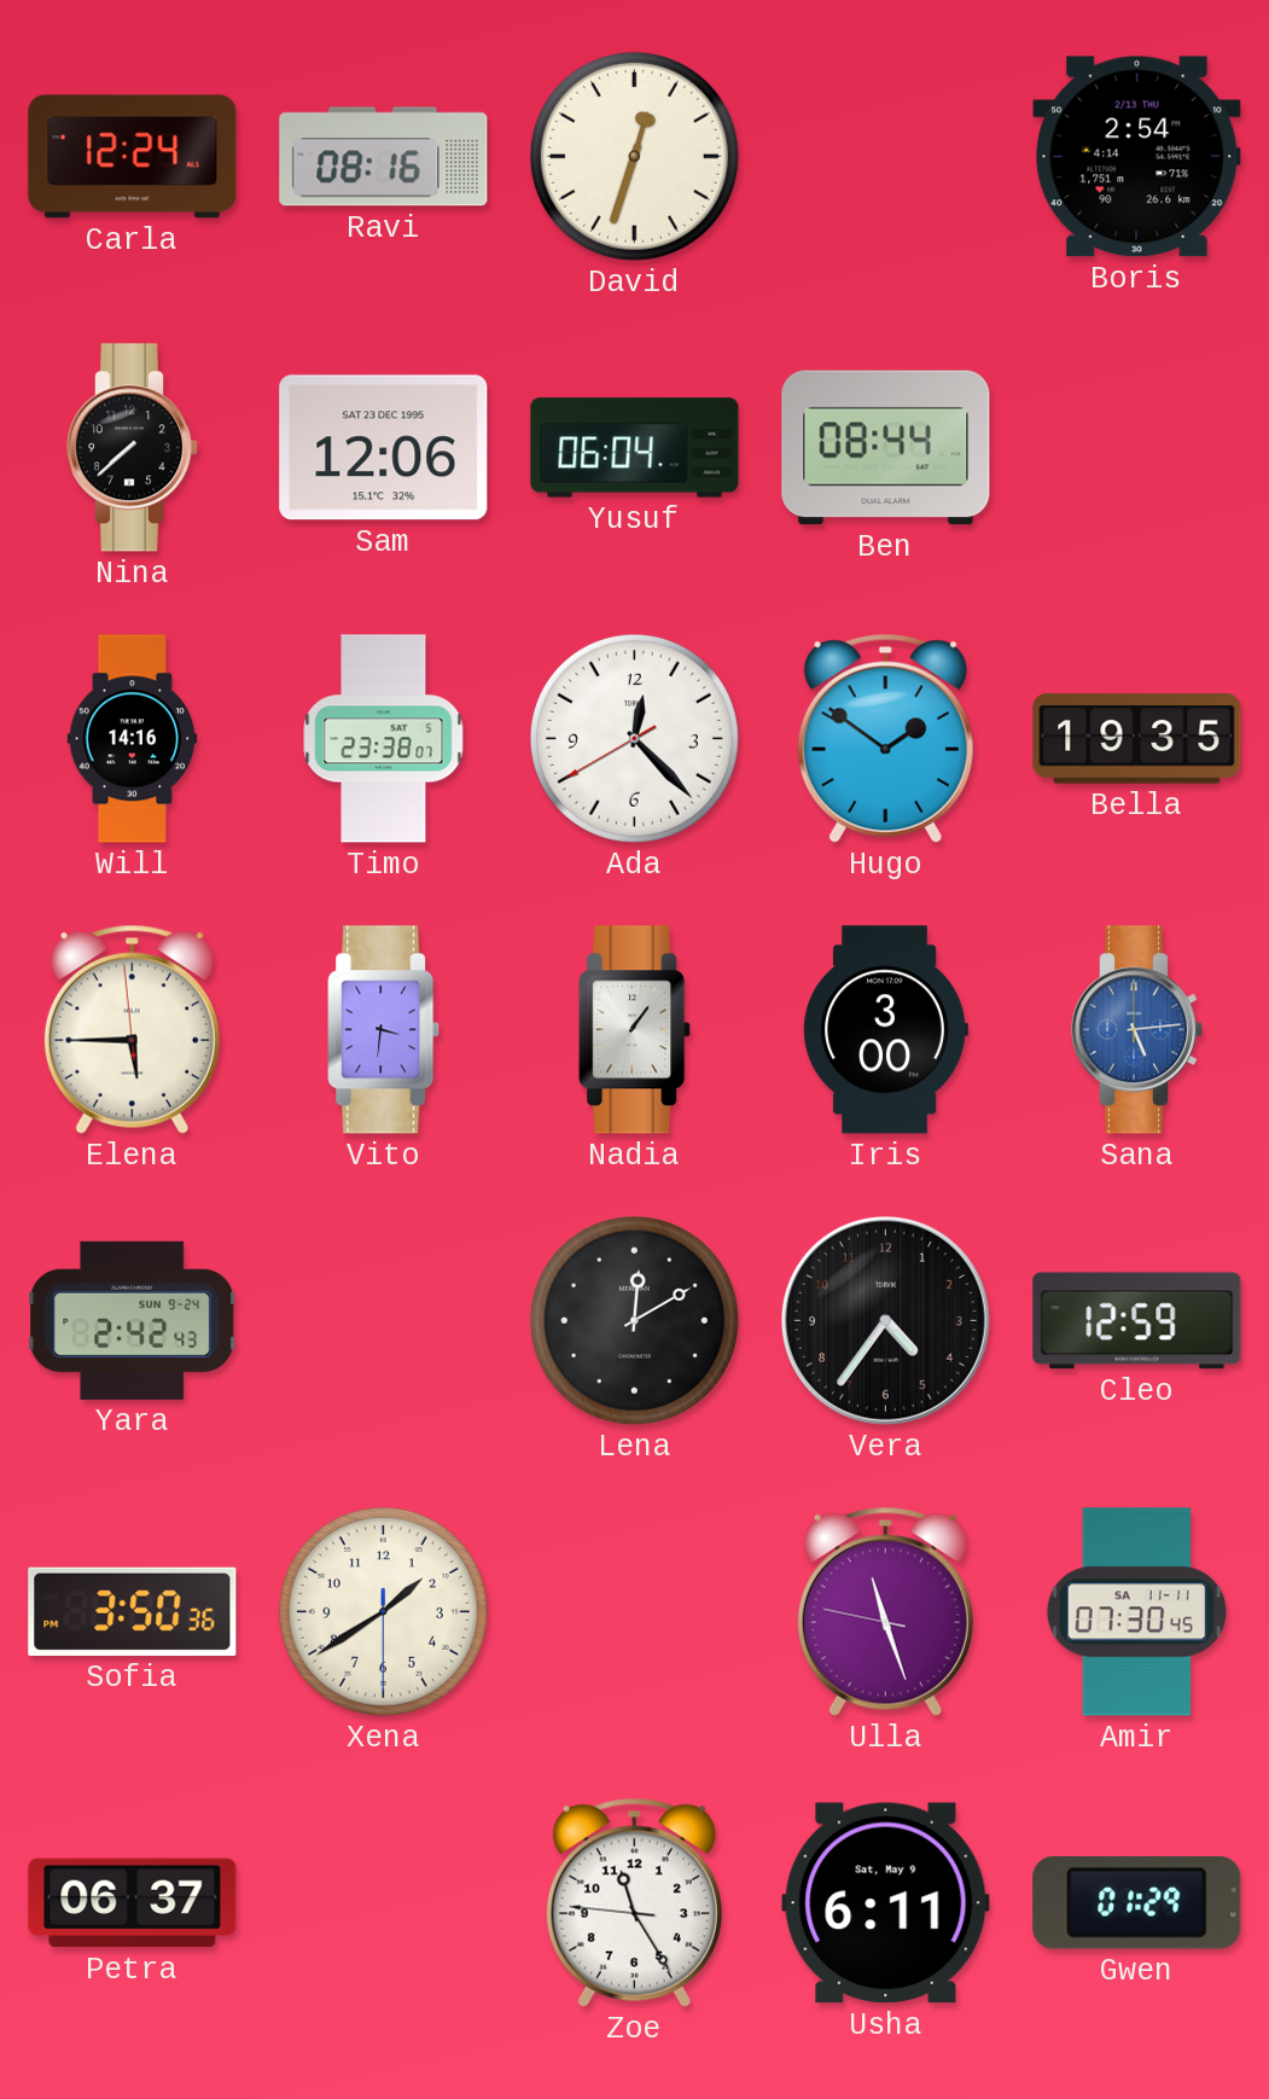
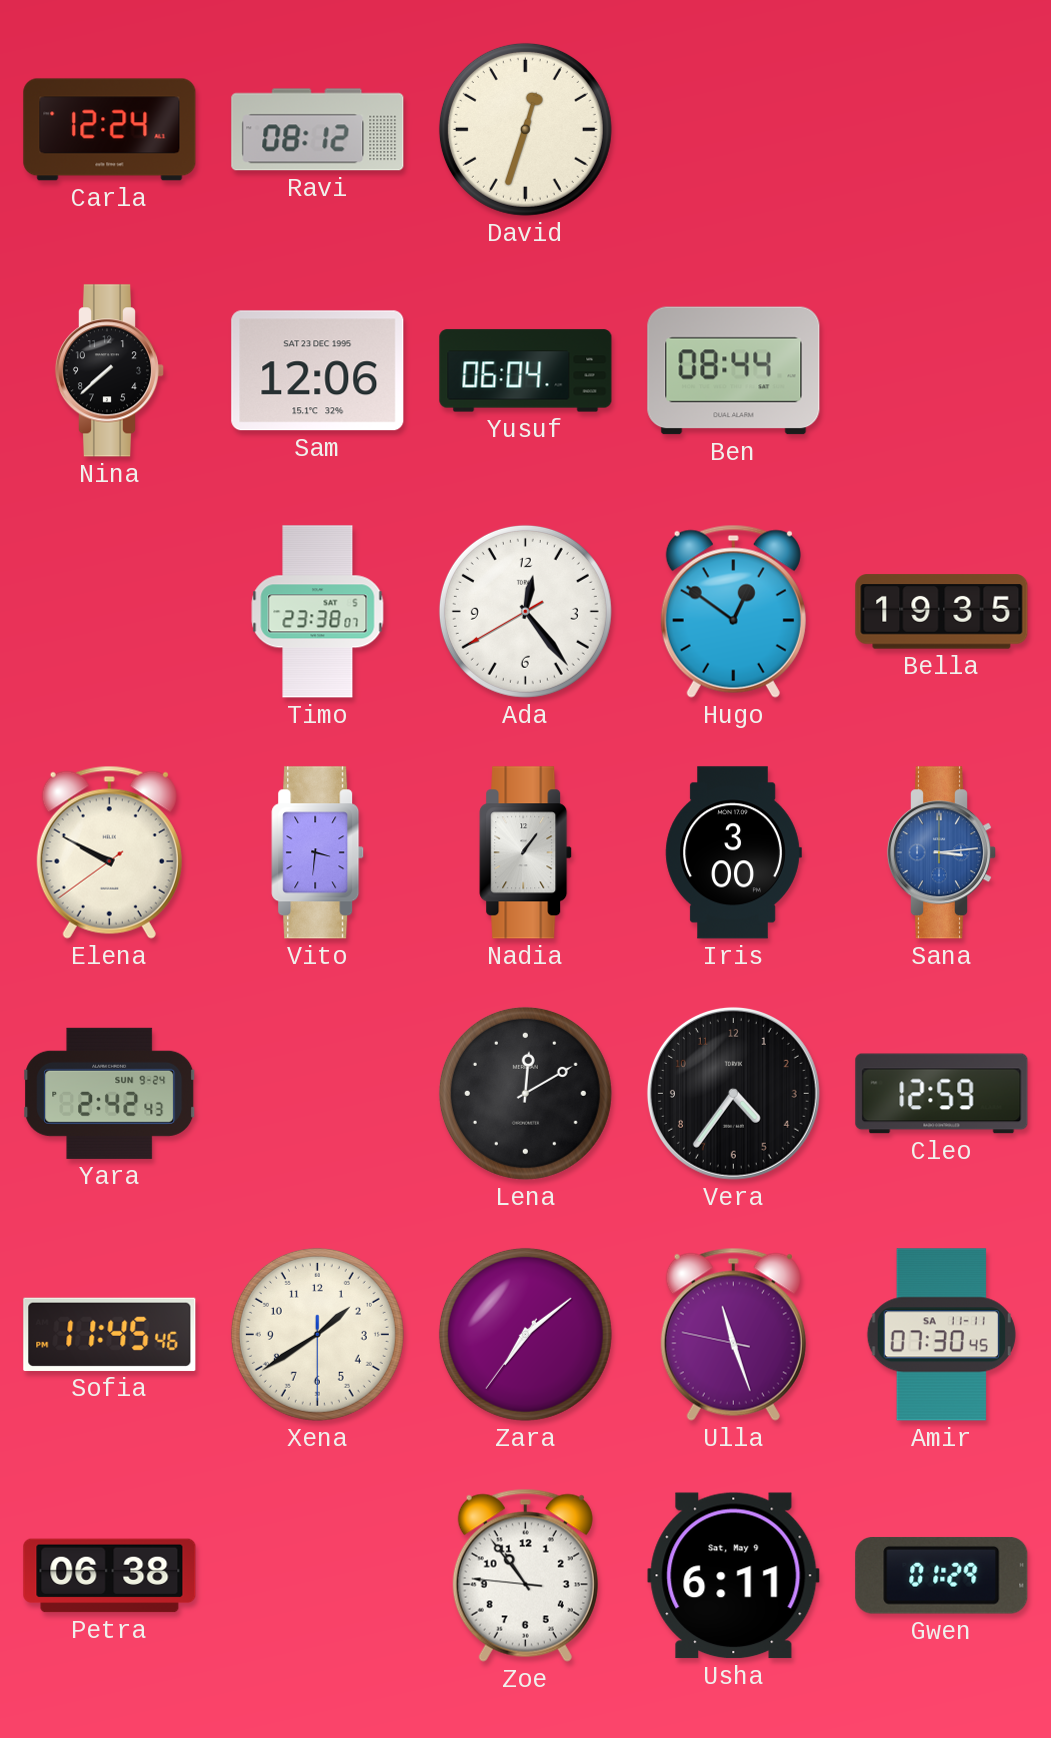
Ravi: 08:16 -> 08:12
Boris: 2:54 -> none
Will: 14:16 -> none
Ada: 12:22 -> 12:23
Hugo: 1:51 -> 12:51
Elena: 5:44 -> 9:49
Sana: 5:14 -> 3:14
Sofia: 3:50 -> 11:45
Zara: none -> 7:08
Petra: 06:37 -> 06:38
Zoe: 11:24 -> 10:53
